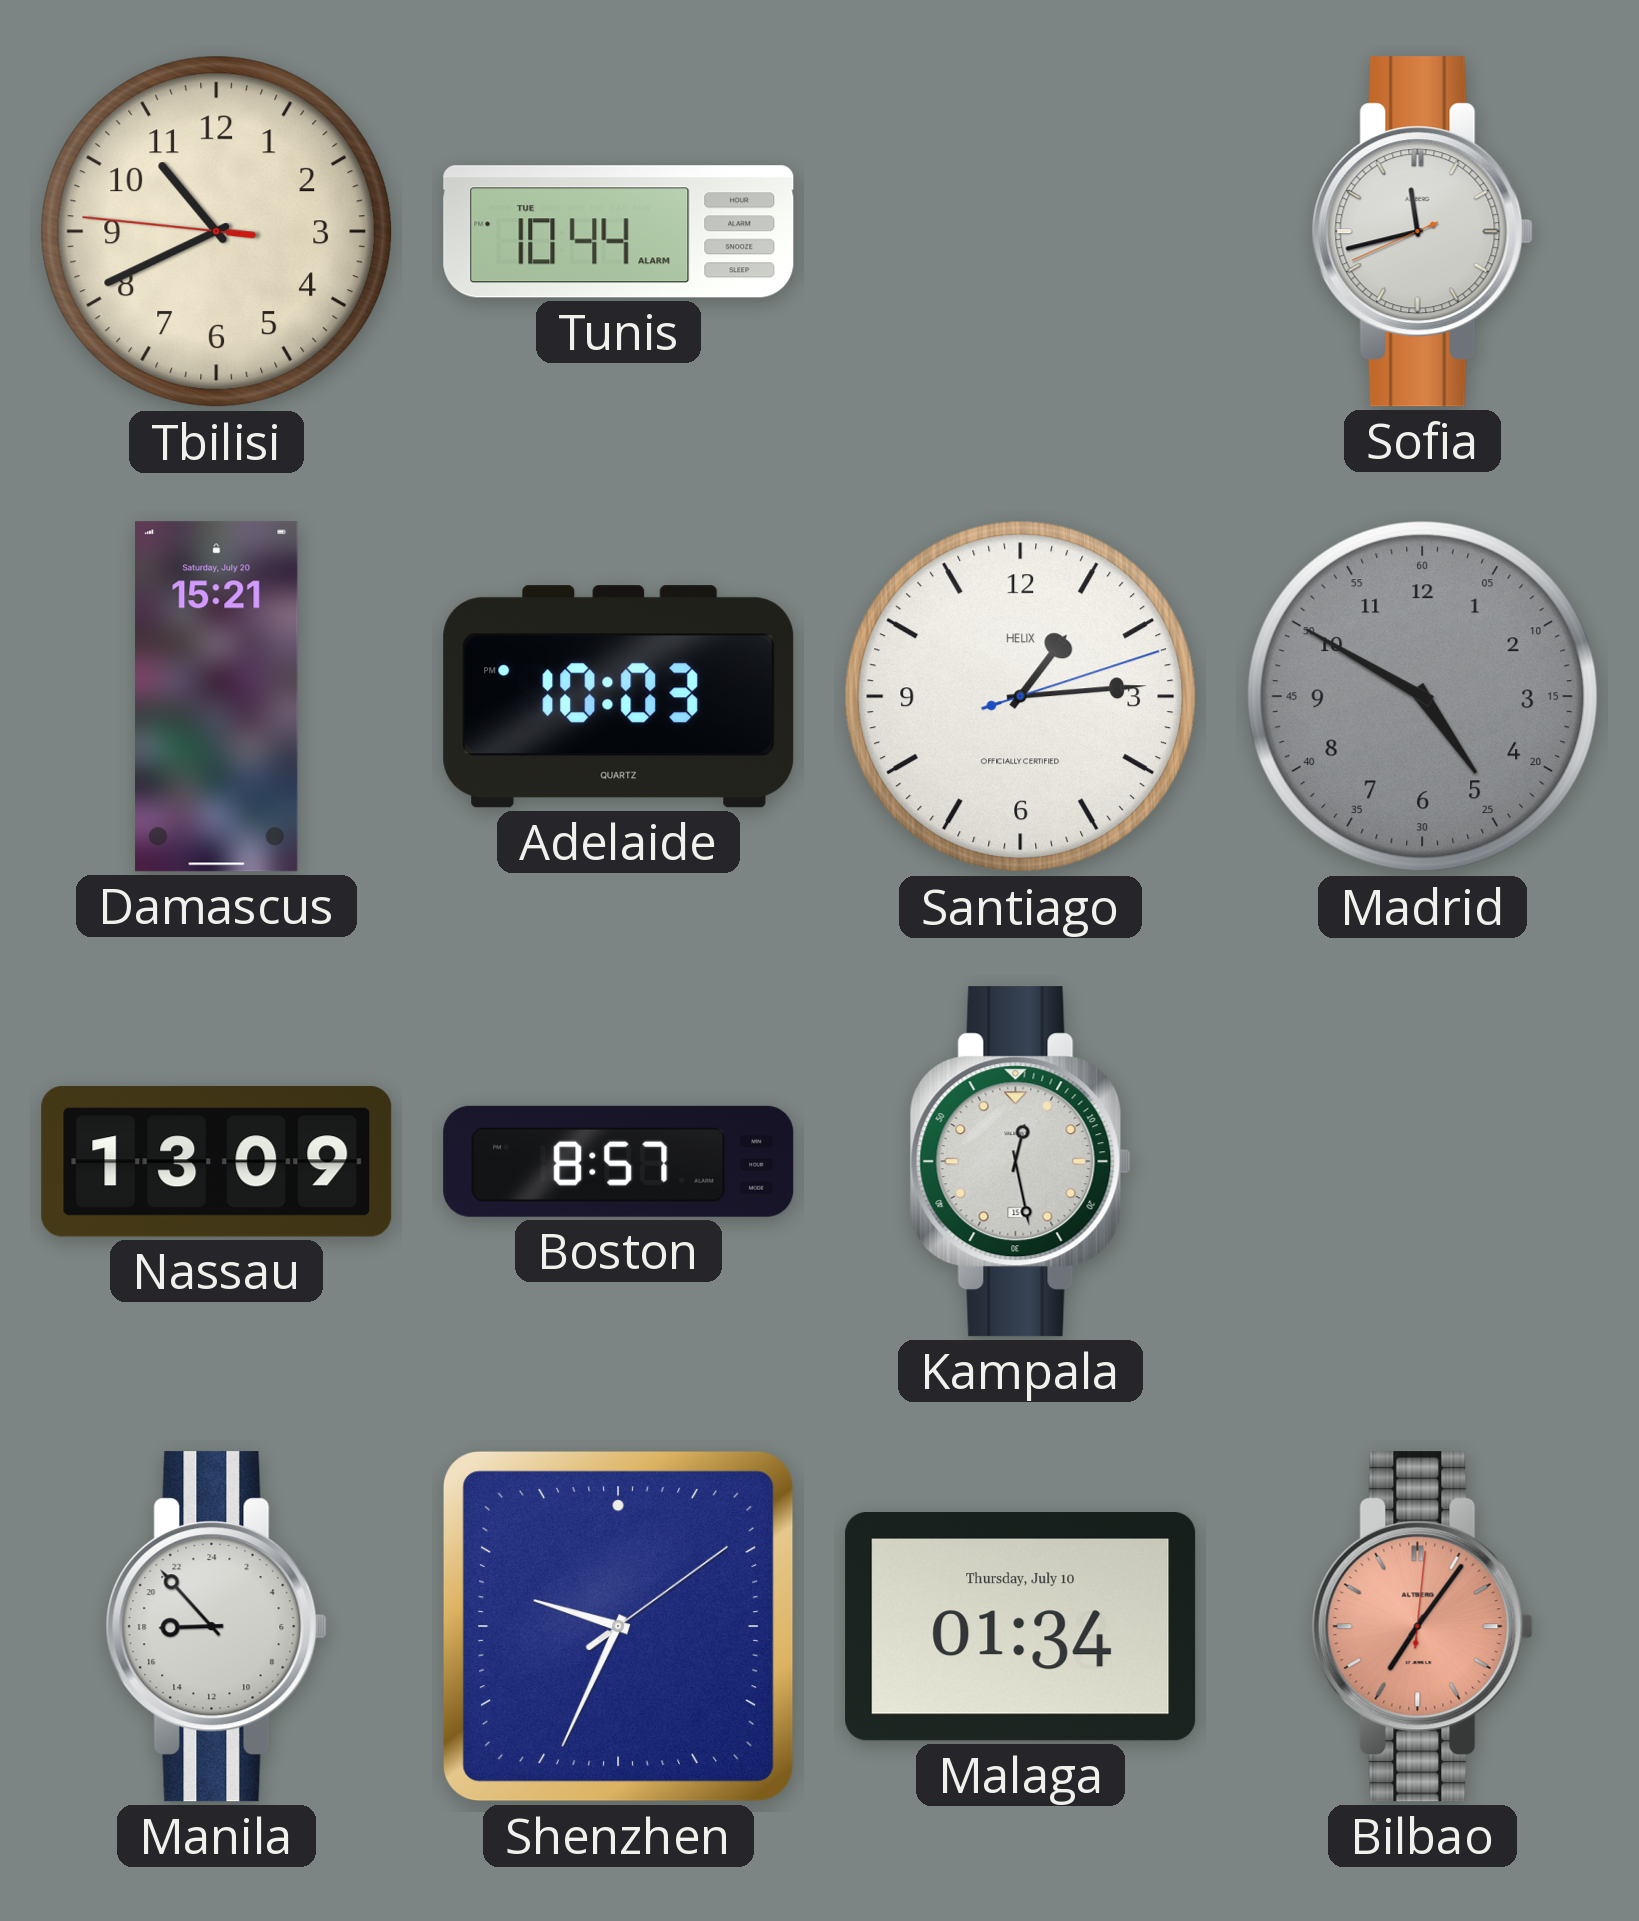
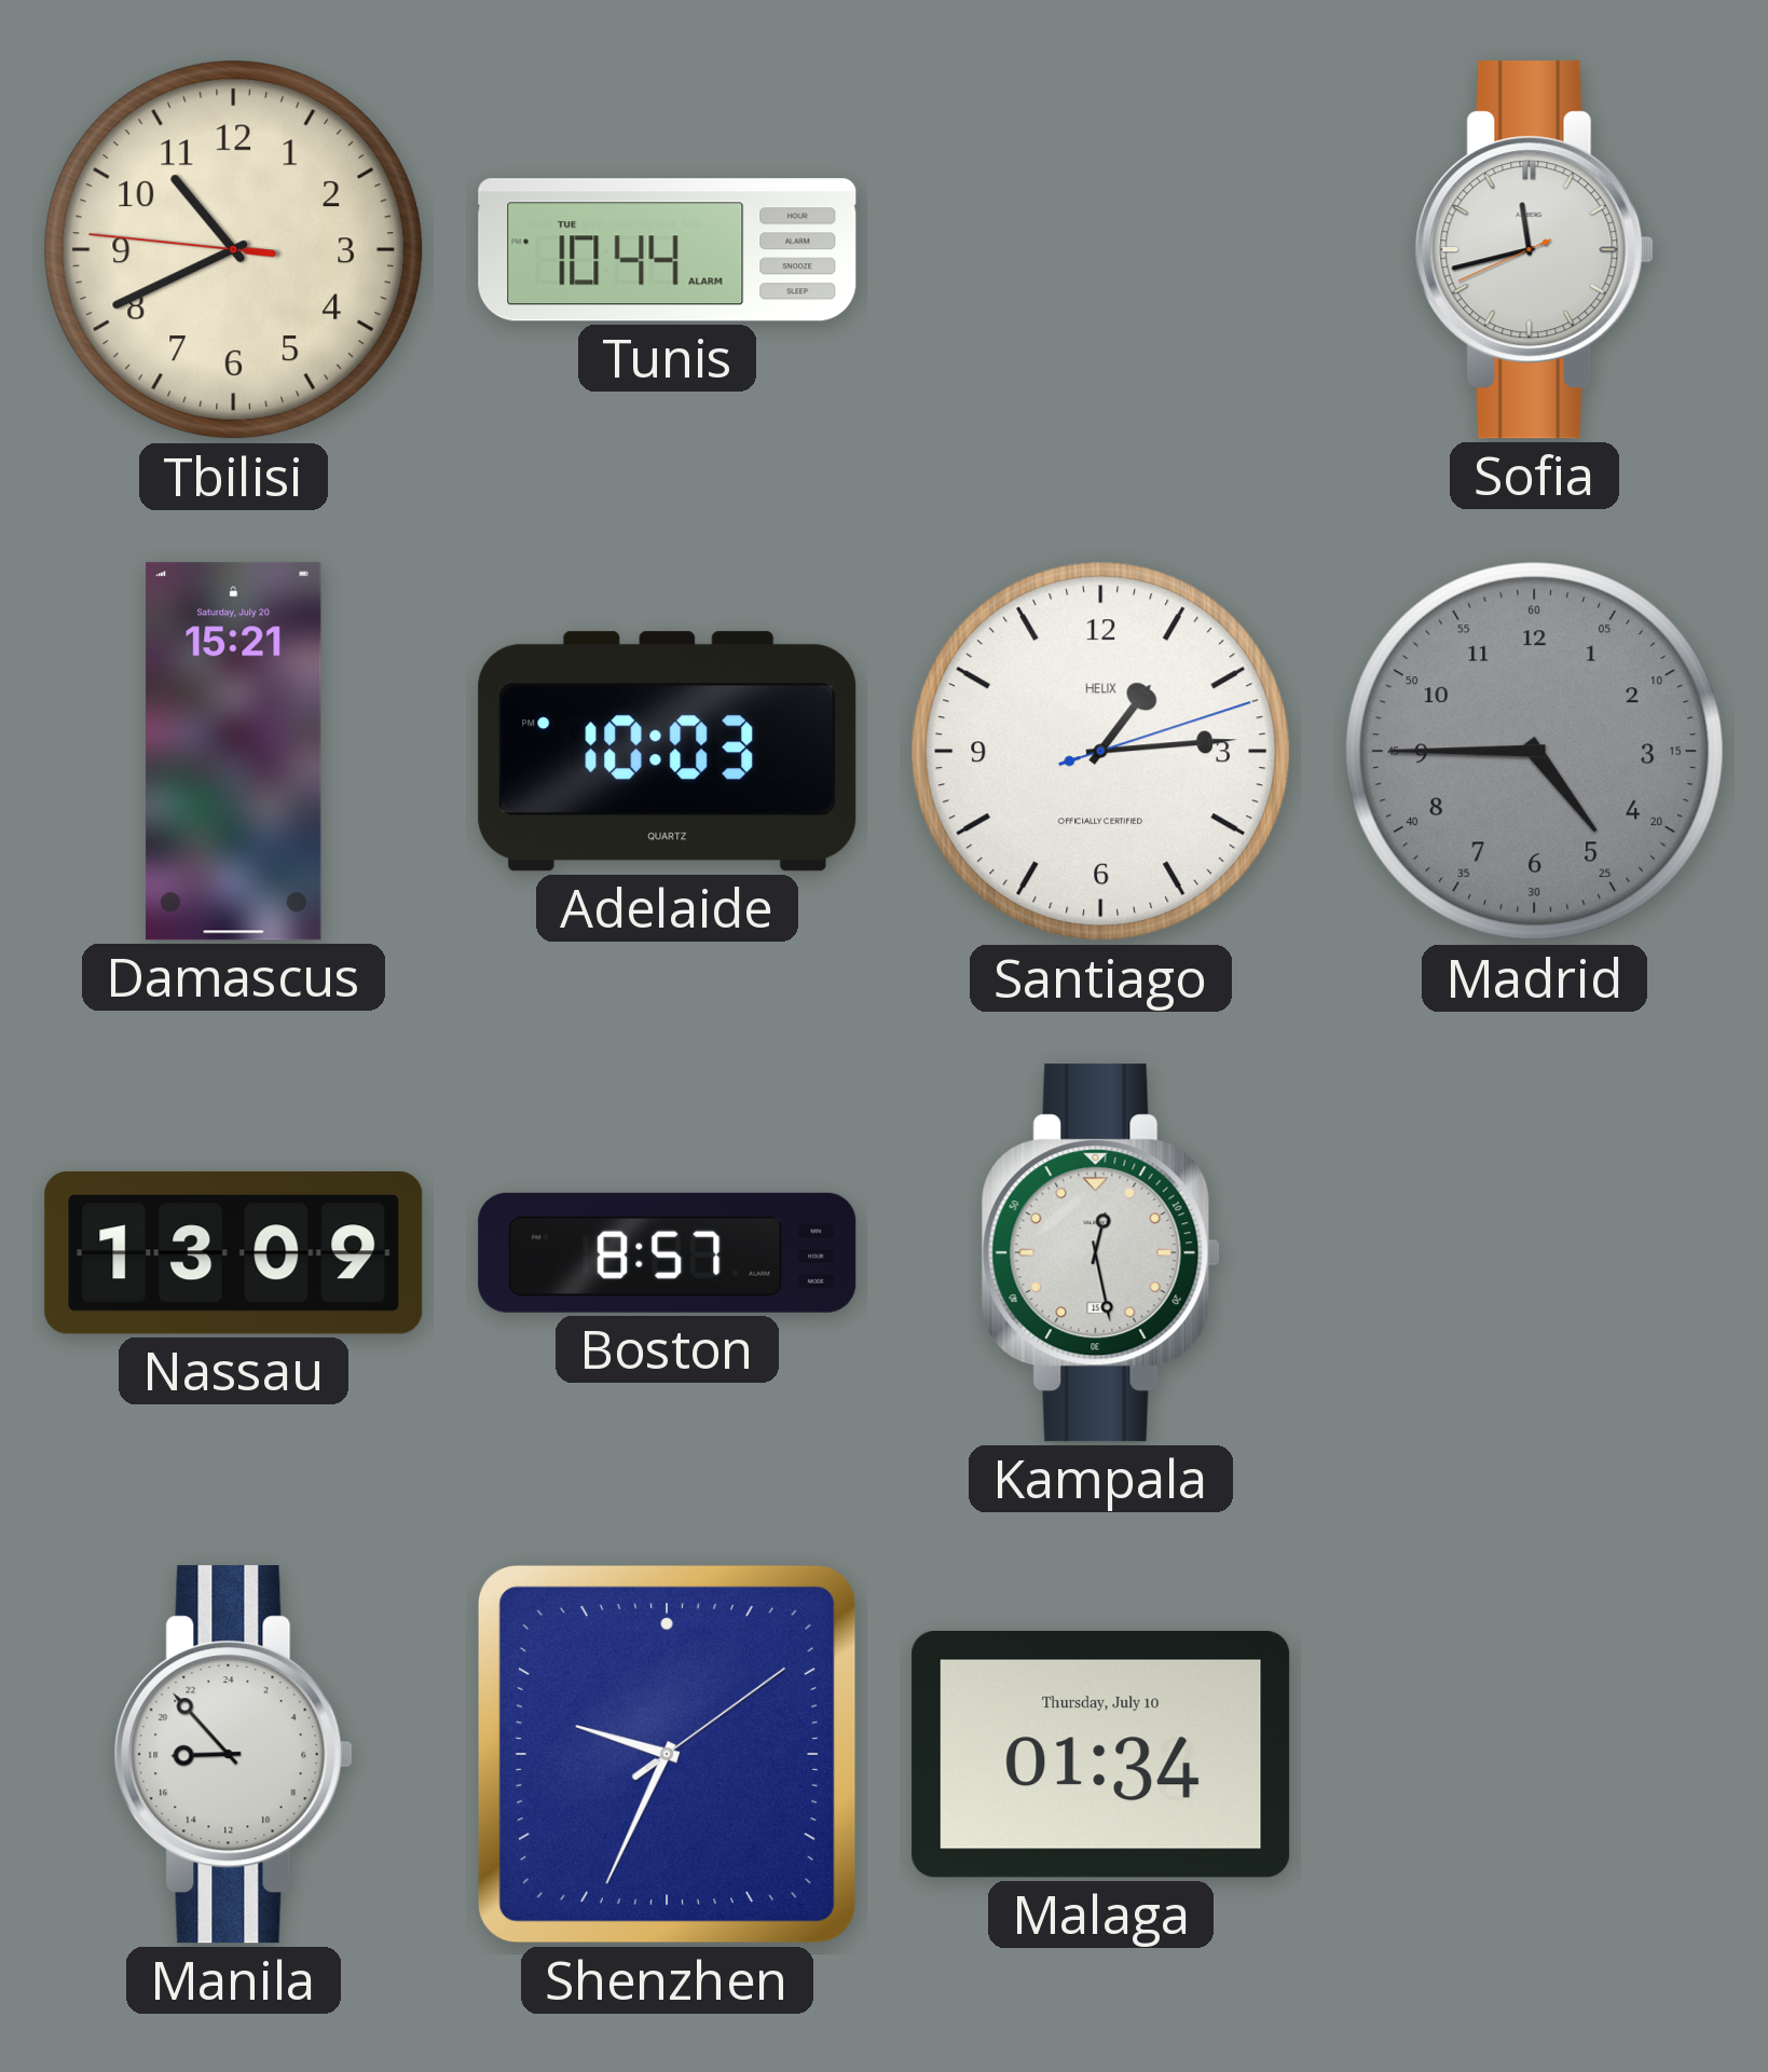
Madrid: 4:50 -> 4:45
Bilbao: 7:06 -> none
